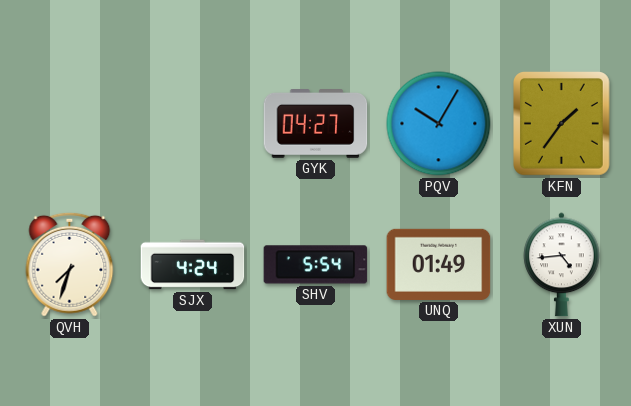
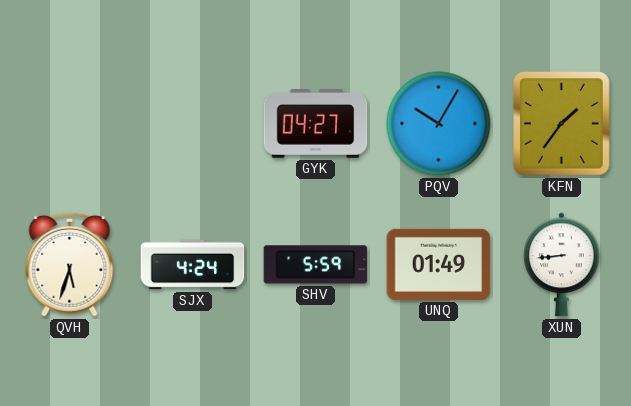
QVH: 7:33 -> 5:33
SHV: 5:54 -> 5:59
XUN: 4:44 -> 8:44
